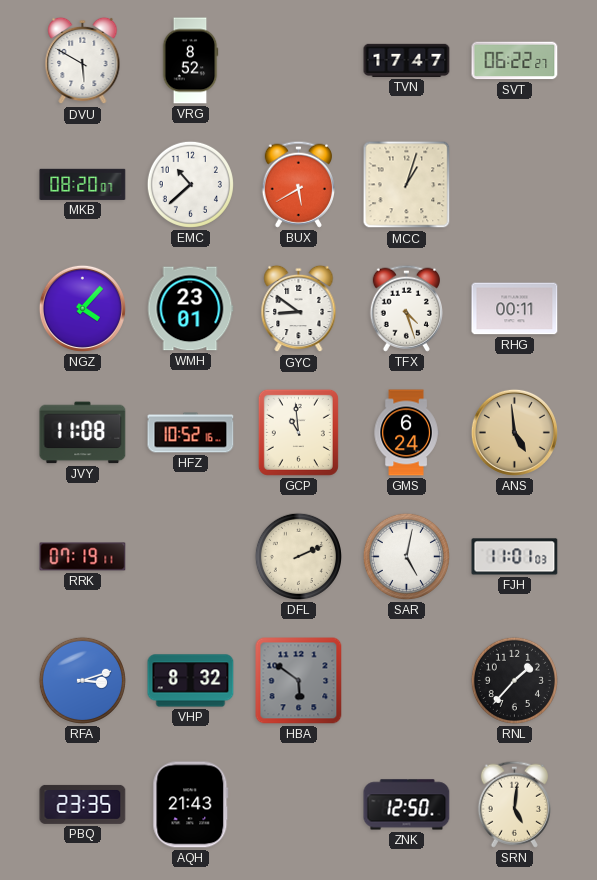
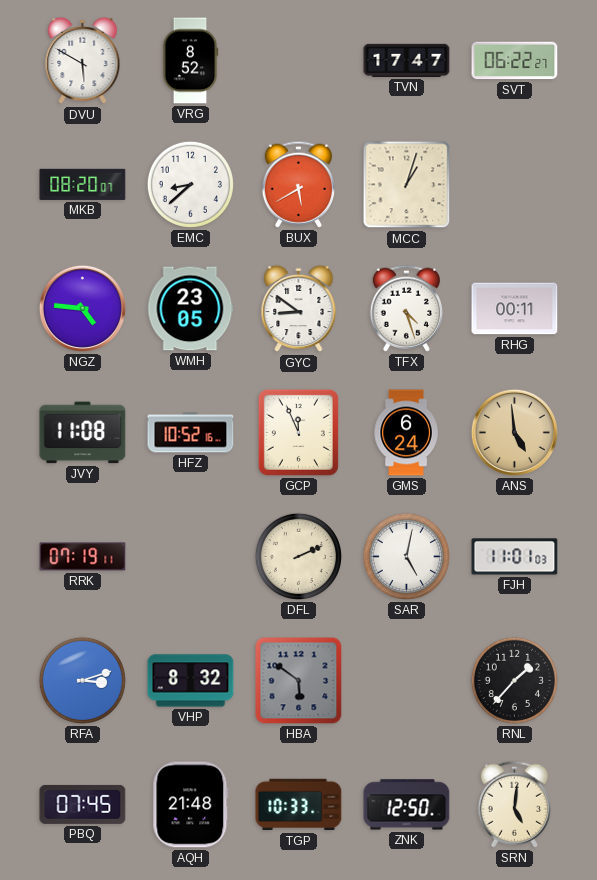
EMC: 10:38 -> 8:38
NGZ: 4:07 -> 4:46
WMH: 23:01 -> 23:05
GCP: 10:59 -> 11:56
PBQ: 23:35 -> 07:45
AQH: 21:43 -> 21:48
TGP: none -> 10:33
